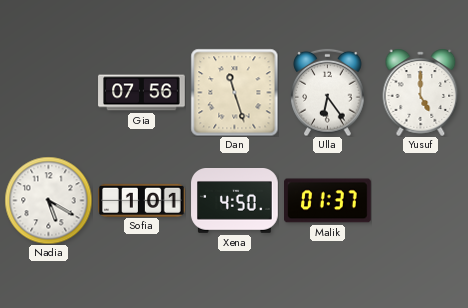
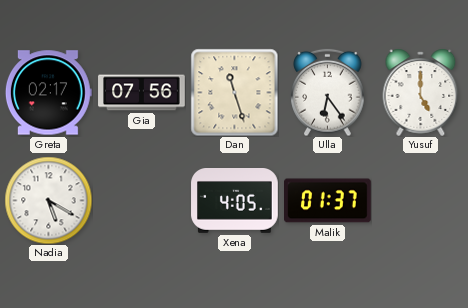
Greta: none -> 02:17
Sofia: 1:01 -> none
Xena: 4:50 -> 4:05
